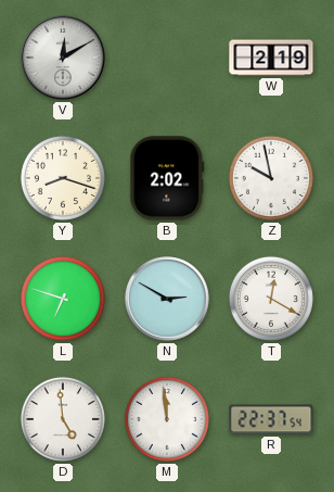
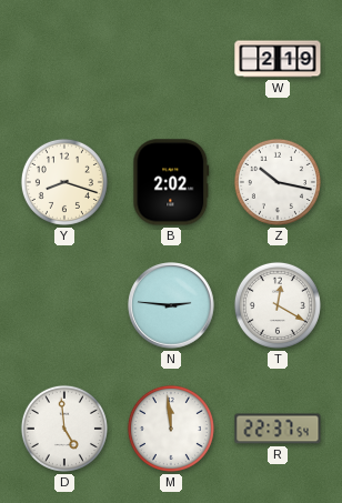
V: 12:10 -> none
Z: 9:58 -> 10:17
L: 6:48 -> none
N: 2:50 -> 2:46
